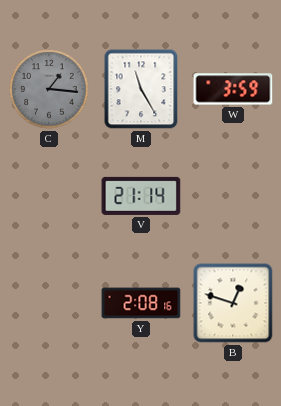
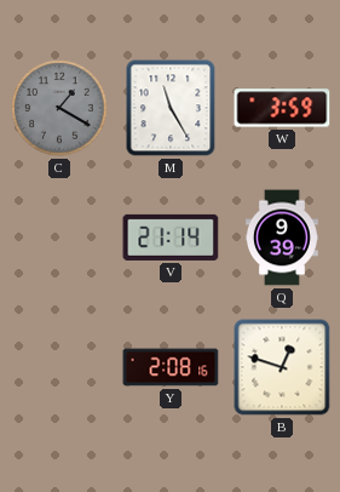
C: 1:16 -> 1:20
Q: none -> 9:39
